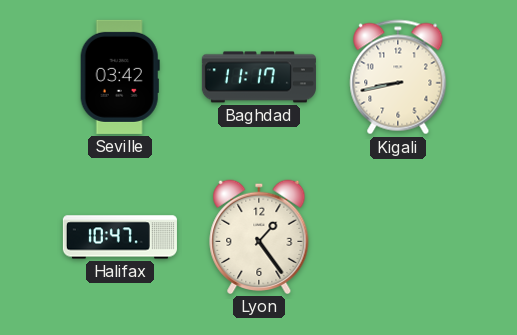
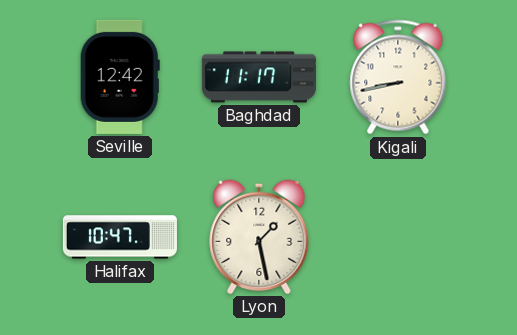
Seville: 03:42 -> 12:42
Lyon: 1:24 -> 1:28
